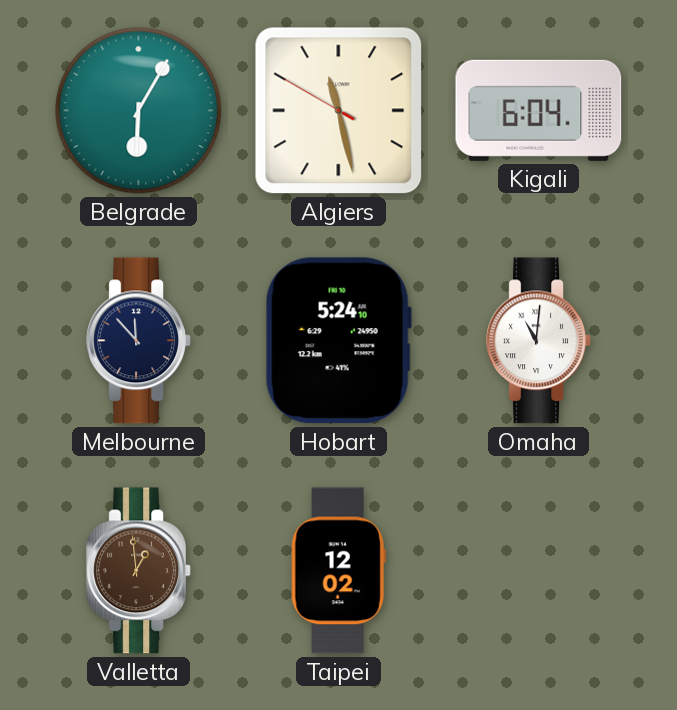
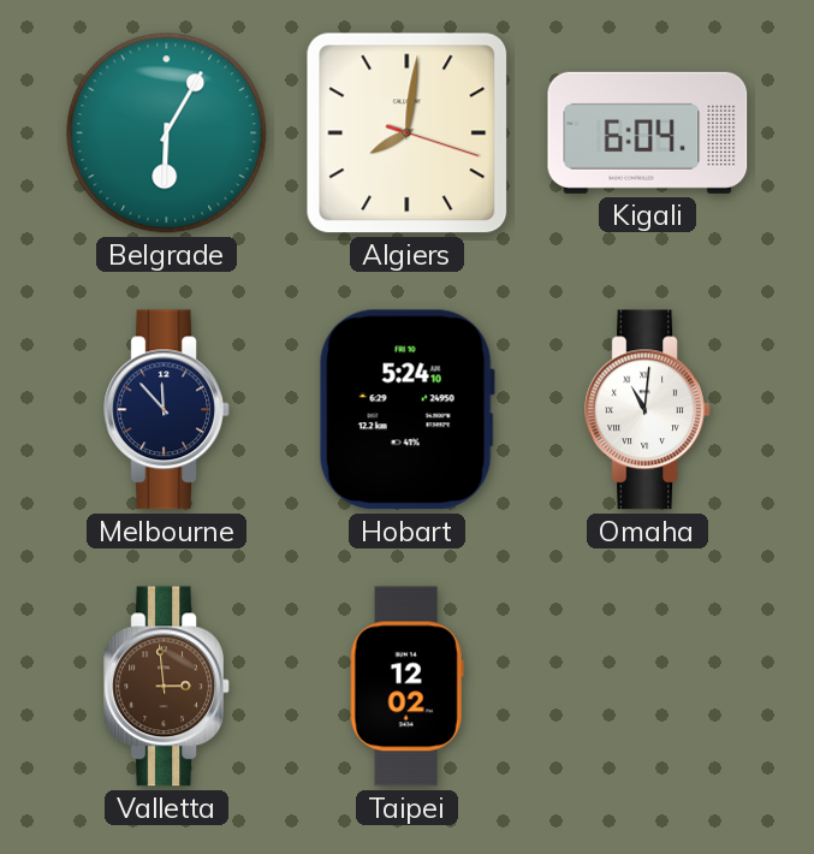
Algiers: 11:27 -> 8:01
Valletta: 12:59 -> 2:59
